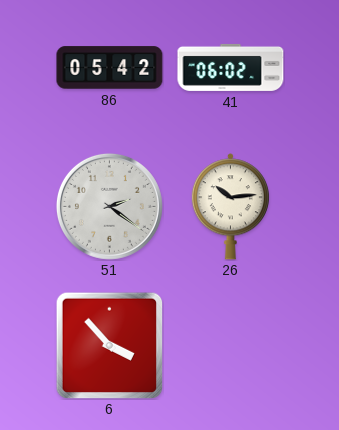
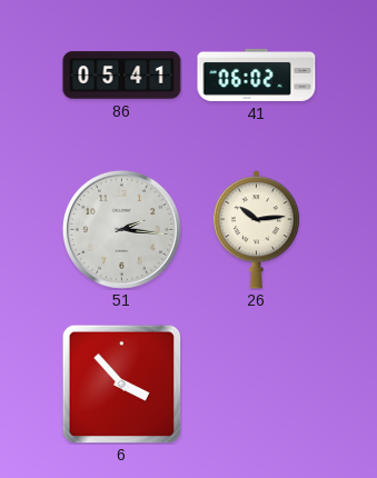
86: 05:42 -> 05:41
51: 2:21 -> 2:16
